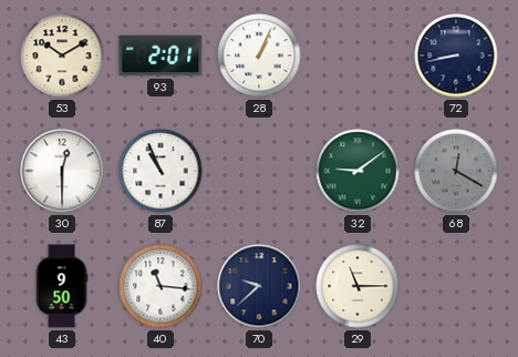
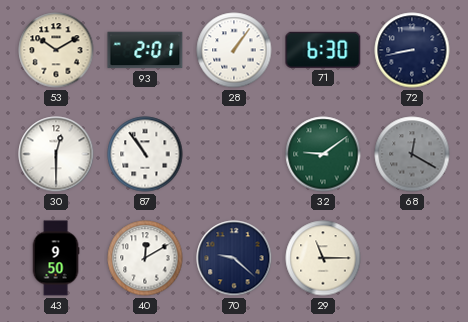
28: 1:04 -> 1:06
71: none -> 6:30
87: 10:56 -> 10:54
40: 11:16 -> 12:10
70: 9:38 -> 9:22
